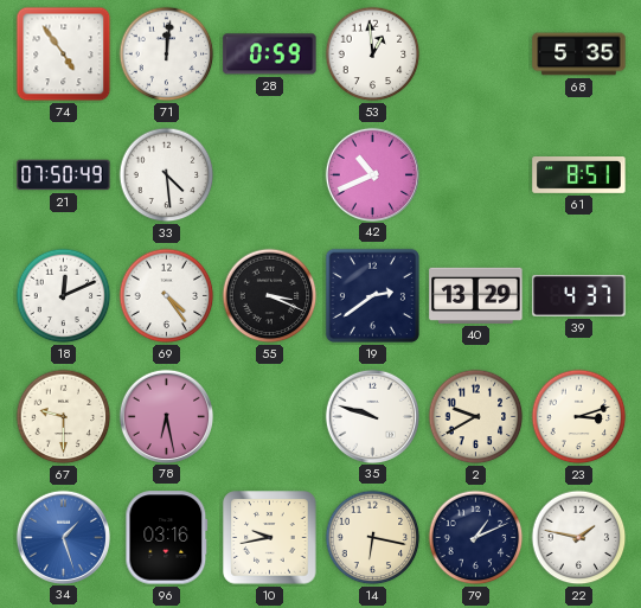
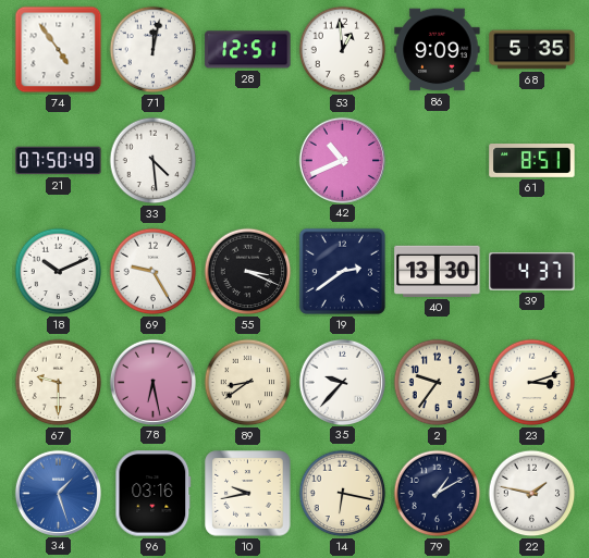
71: 12:01 -> 12:02
28: 0:59 -> 12:51
86: none -> 9:09
18: 12:11 -> 10:11
69: 4:24 -> 9:25
40: 13:29 -> 13:30
89: none -> 8:39
35: 9:48 -> 9:37
2: 9:40 -> 9:36
79: 1:11 -> 1:10
